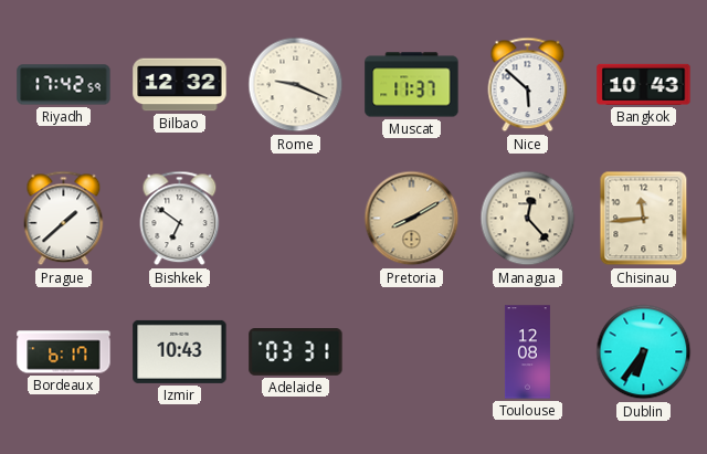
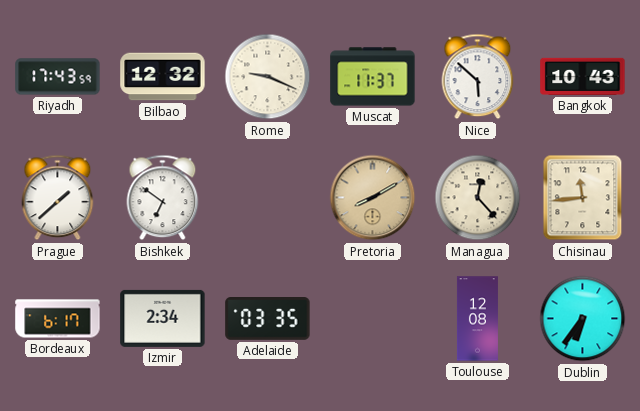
Riyadh: 17:42 -> 17:43
Izmir: 10:43 -> 2:34
Adelaide: 03:31 -> 03:35
